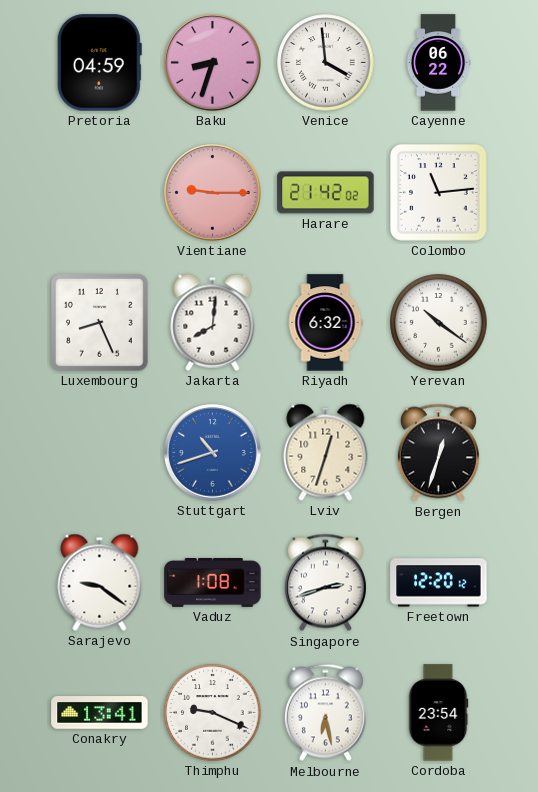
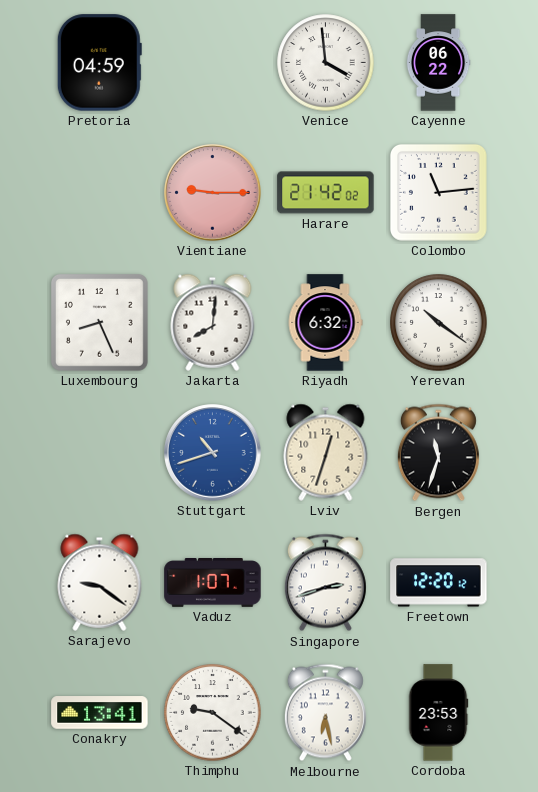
Baku: 8:33 -> none
Bergen: 12:33 -> 11:33
Vaduz: 1:08 -> 1:07
Thimphu: 9:19 -> 9:21
Cordoba: 23:54 -> 23:53
